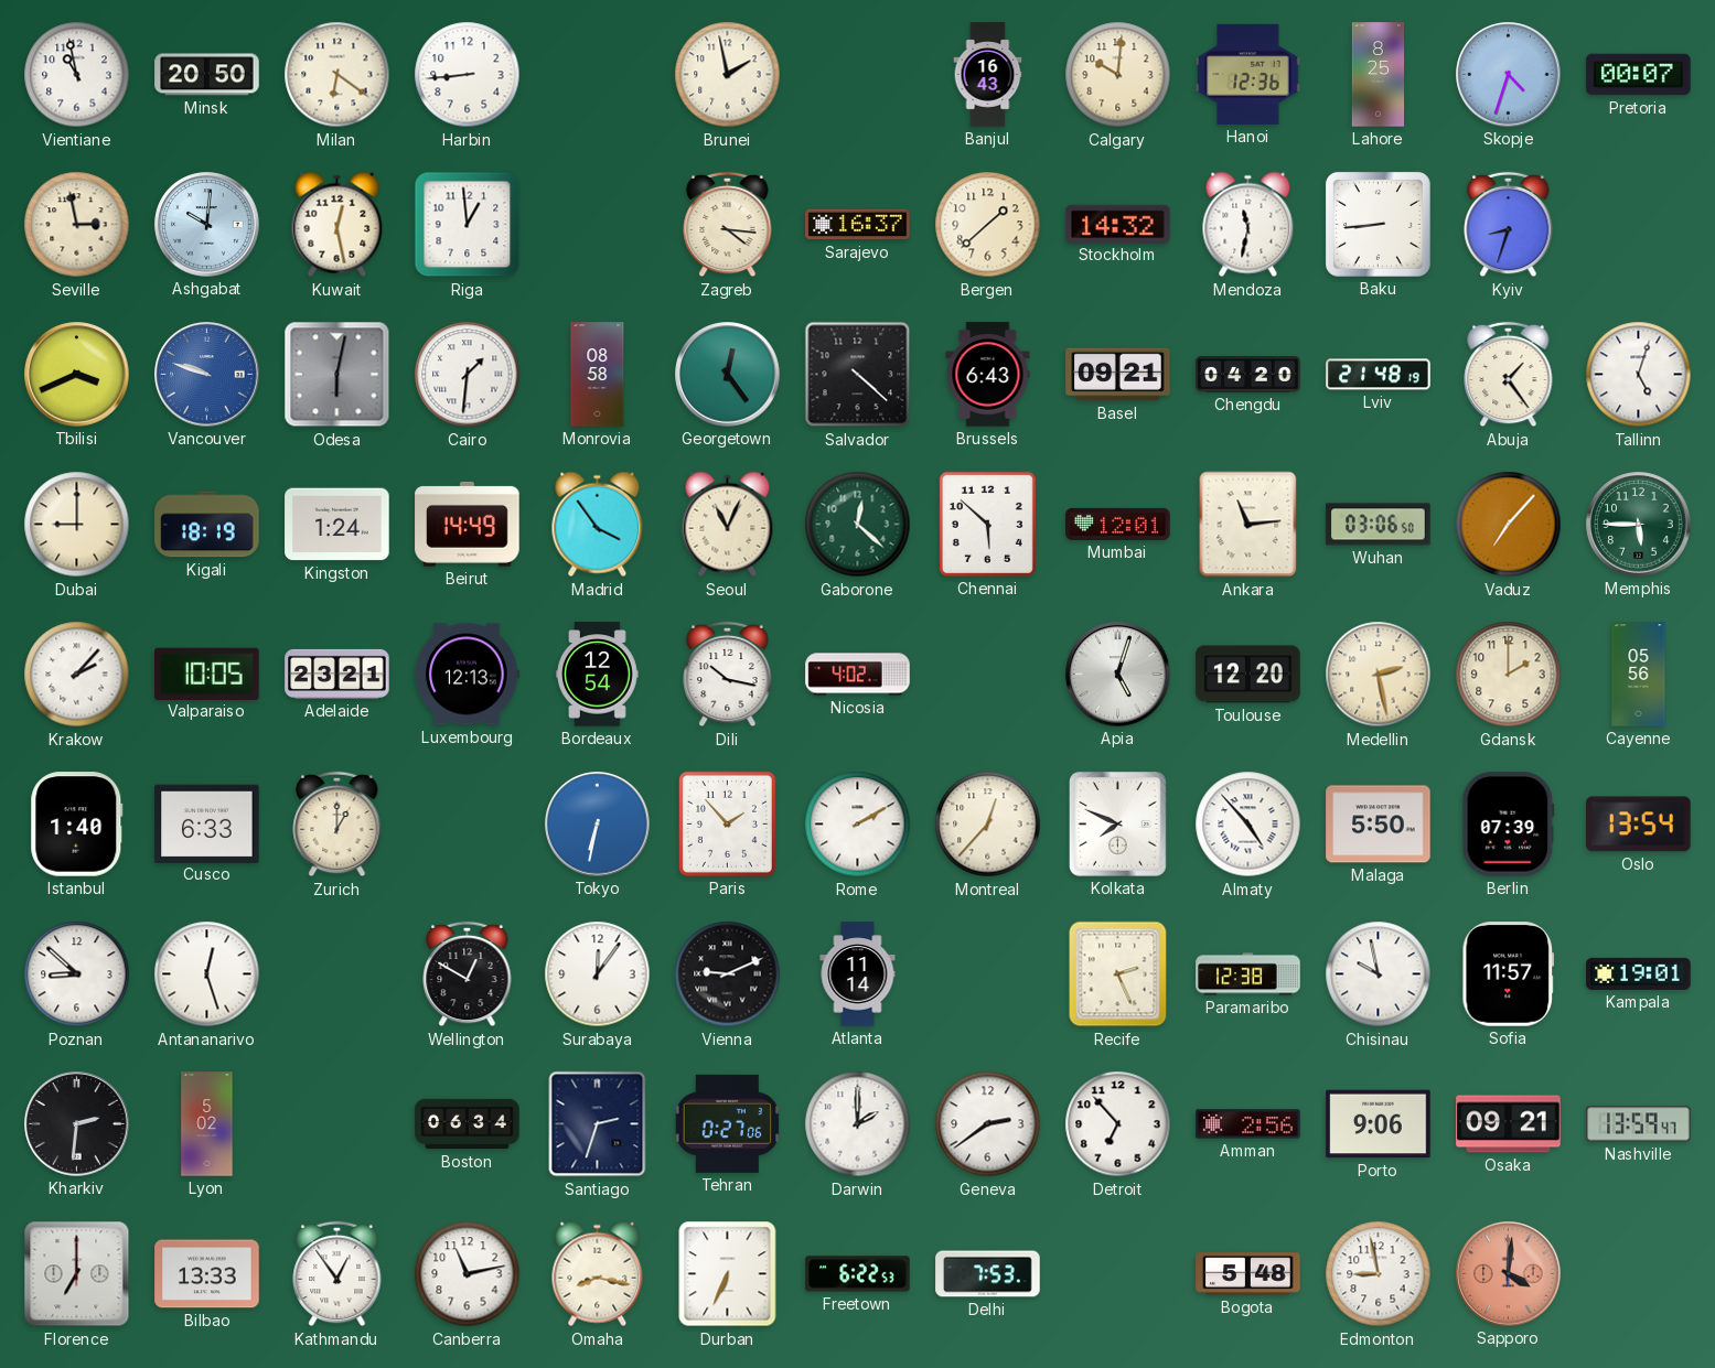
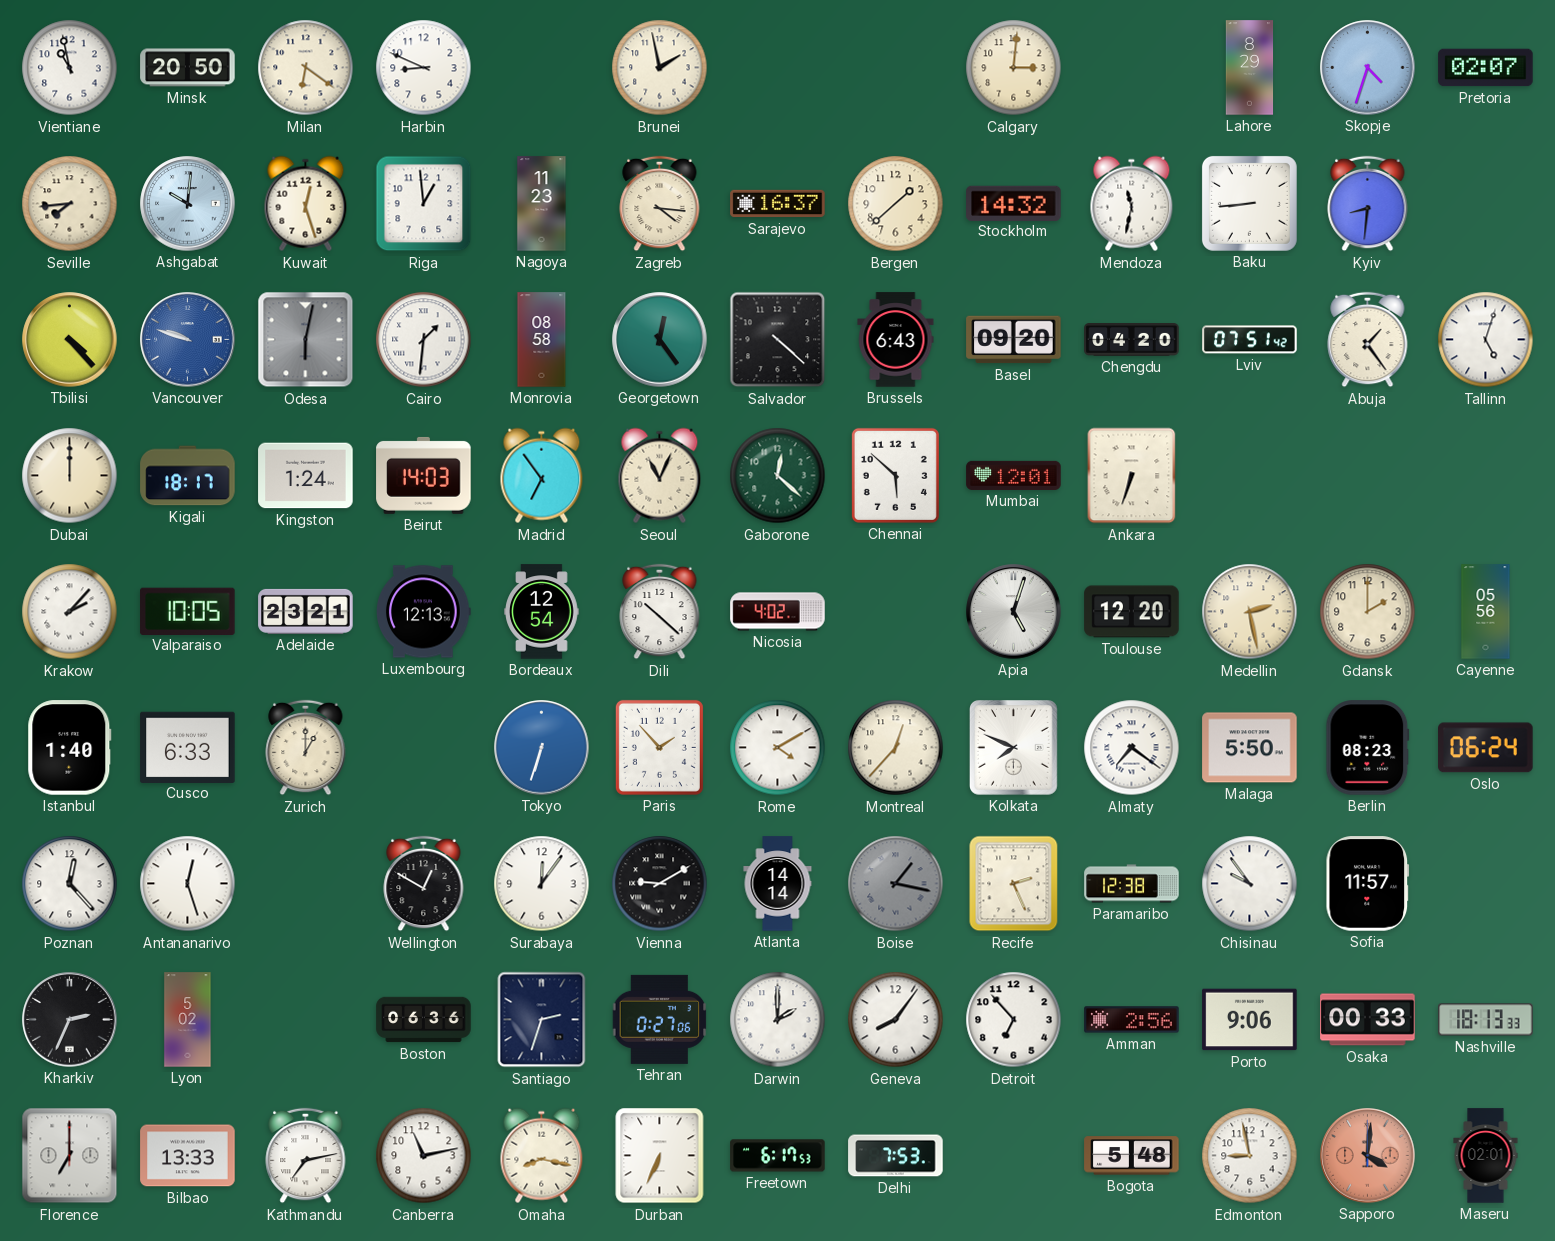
Harbin: 8:44 -> 8:49
Banjul: 16:43 -> none
Calgary: 10:01 -> 3:01
Hanoi: 12:36 -> none
Lahore: 8:25 -> 8:29
Pretoria: 00:07 -> 02:07
Seville: 2:58 -> 7:44
Kuwait: 12:28 -> 12:27
Nagoya: none -> 11:23
Kyiv: 8:33 -> 8:31
Tbilisi: 3:41 -> 4:23
Basel: 09:21 -> 09:20
Lviv: 21:48 -> 07:51
Dubai: 9:00 -> 12:00
Kigali: 18:19 -> 18:17
Beirut: 14:49 -> 14:03
Madrid: 3:54 -> 6:54
Ankara: 11:14 -> 6:33
Wuhan: 03:06 -> none
Vaduz: 7:07 -> none
Memphis: 5:45 -> none
Dili: 10:17 -> 10:22
Tokyo: 6:32 -> 6:33
Rome: 2:10 -> 4:10
Almaty: 4:53 -> 7:21
Berlin: 07:39 -> 08:23
Oslo: 13:54 -> 06:24
Poznan: 8:52 -> 12:23
Vienna: 9:11 -> 9:10
Atlanta: 11:14 -> 14:14
Boise: none -> 1:17
Chisinau: 9:58 -> 9:54
Kampala: 19:01 -> none
Kharkiv: 2:31 -> 2:34
Boston: 06:34 -> 06:36
Geneva: 2:39 -> 8:06
Osaka: 09:21 -> 00:33
Nashville: 13:59 -> 18:13
Kathmandu: 12:54 -> 7:13
Freetown: 6:22 -> 6:17
Maseru: none -> 02:01
